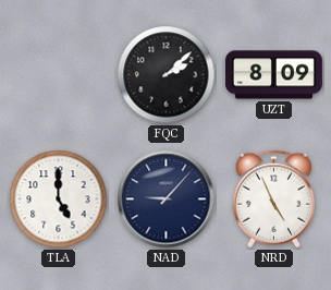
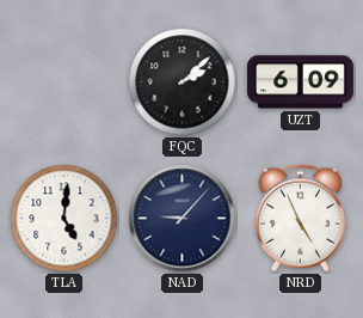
UZT: 8:09 -> 6:09
TLA: 5:00 -> 5:01
